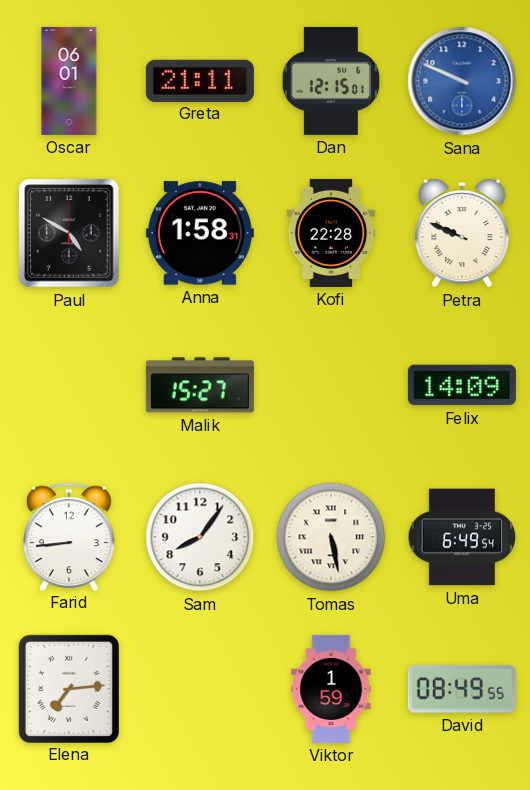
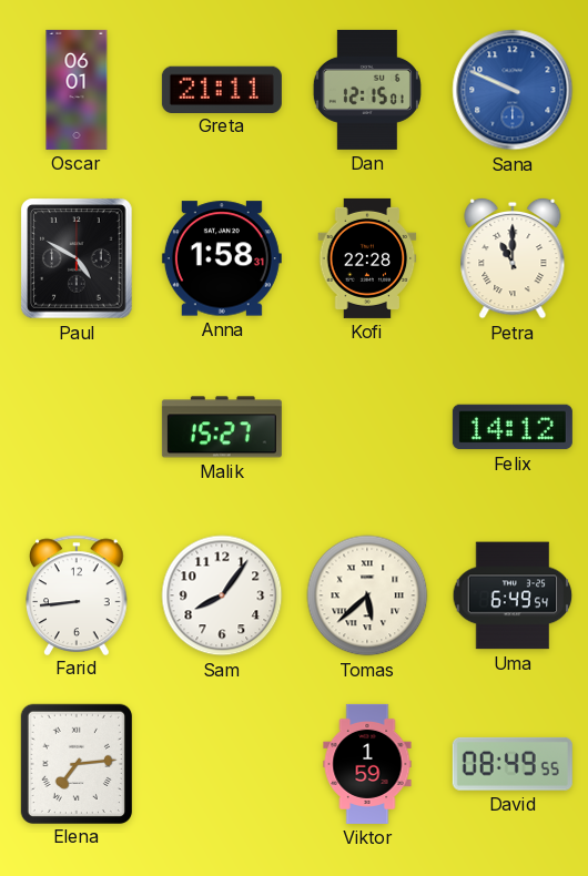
Petra: 9:49 -> 11:00
Felix: 14:09 -> 14:12
Tomas: 5:28 -> 5:38
